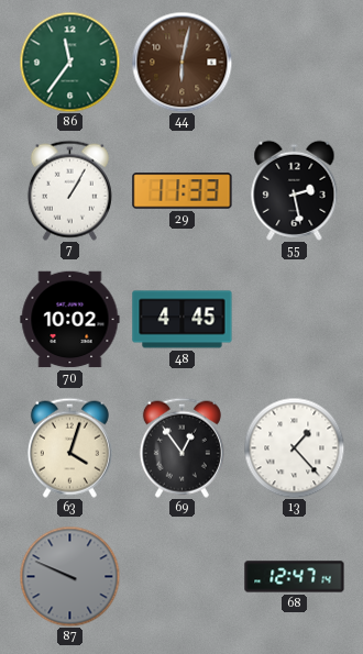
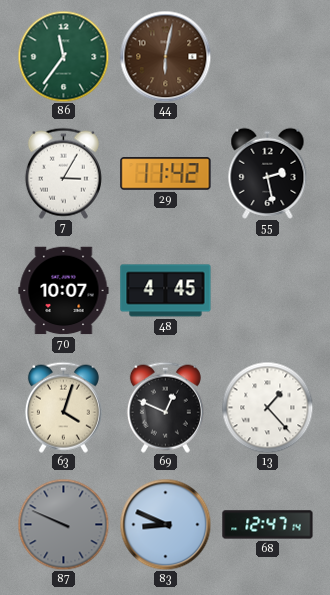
7: 1:05 -> 3:05
29: 11:33 -> 11:42
70: 10:02 -> 10:07
69: 12:54 -> 12:49
83: none -> 8:49
